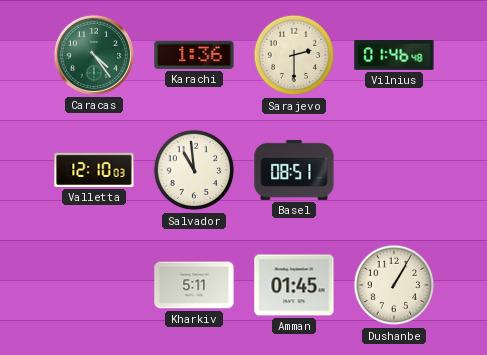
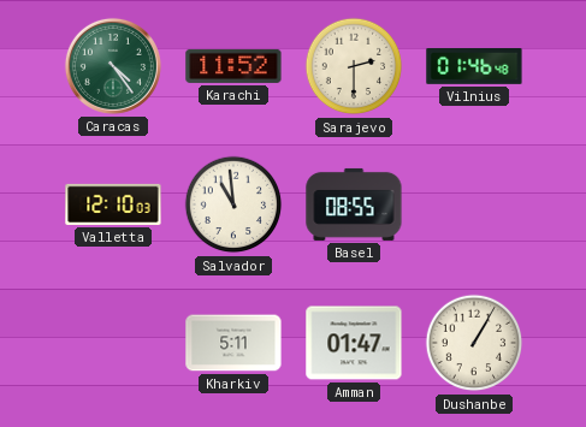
Karachi: 1:36 -> 11:52
Basel: 08:51 -> 08:55
Amman: 01:45 -> 01:47
